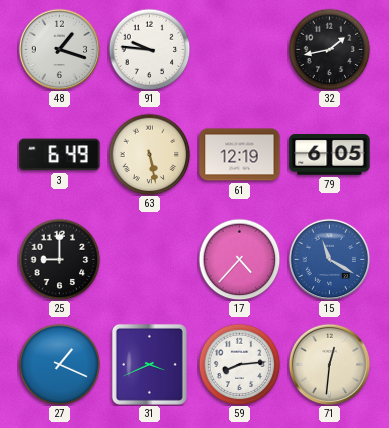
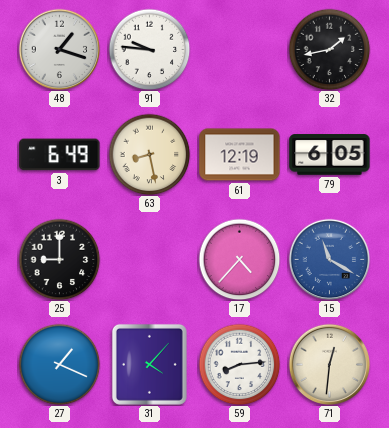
63: 5:28 -> 8:28
31: 3:41 -> 4:07
